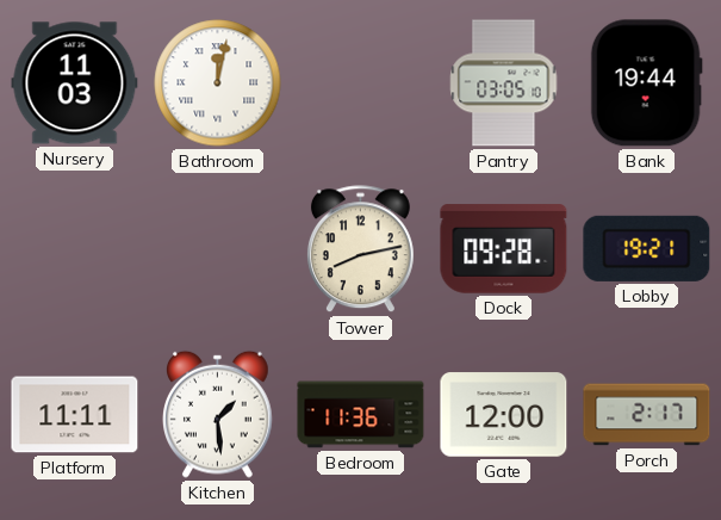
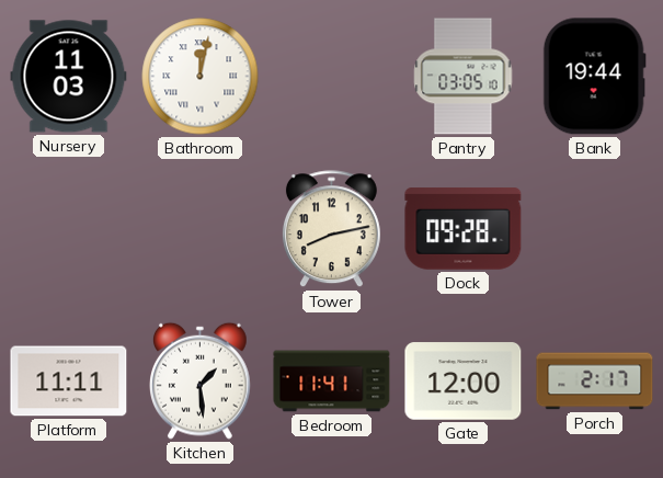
Lobby: 19:21 -> none
Bedroom: 11:36 -> 11:41
